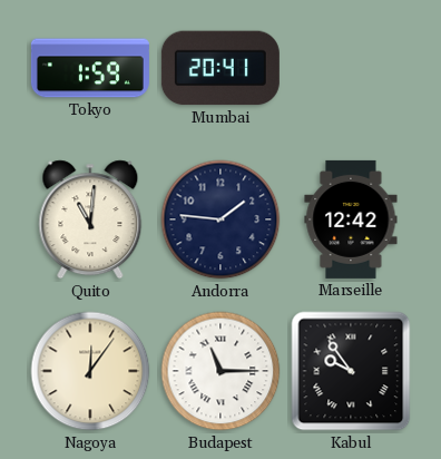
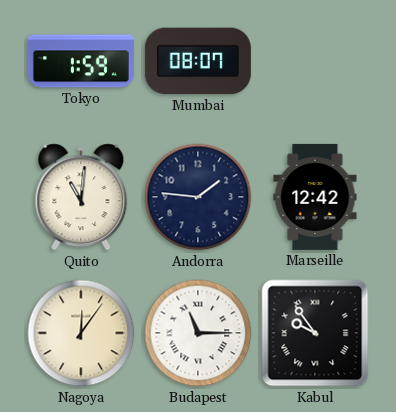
Mumbai: 20:41 -> 08:07
